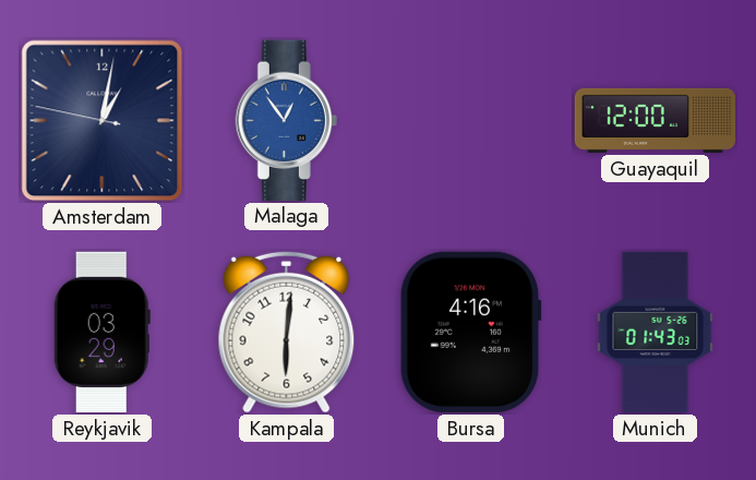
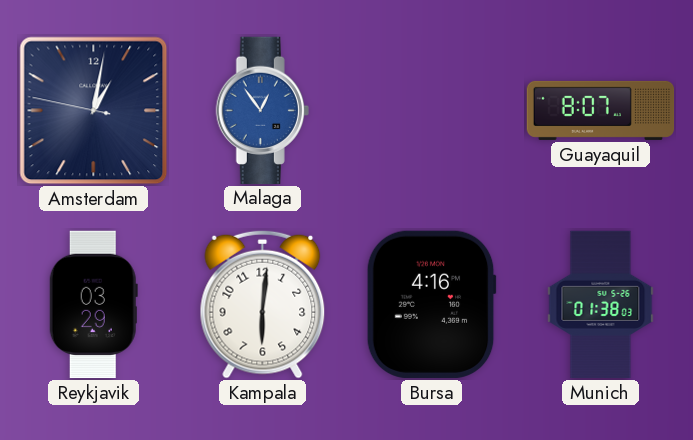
Guayaquil: 12:00 -> 8:07
Munich: 01:43 -> 01:38
